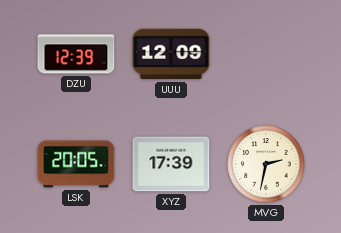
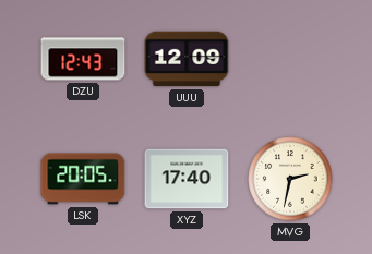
DZU: 12:39 -> 12:43
XYZ: 17:39 -> 17:40
